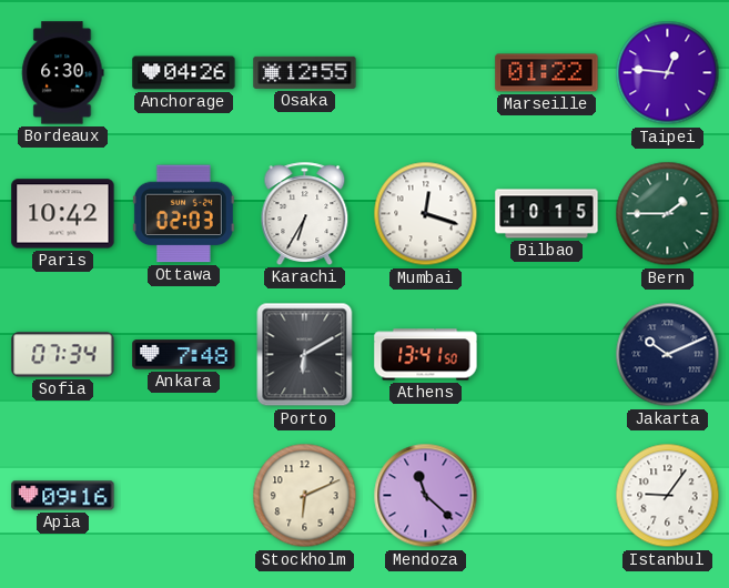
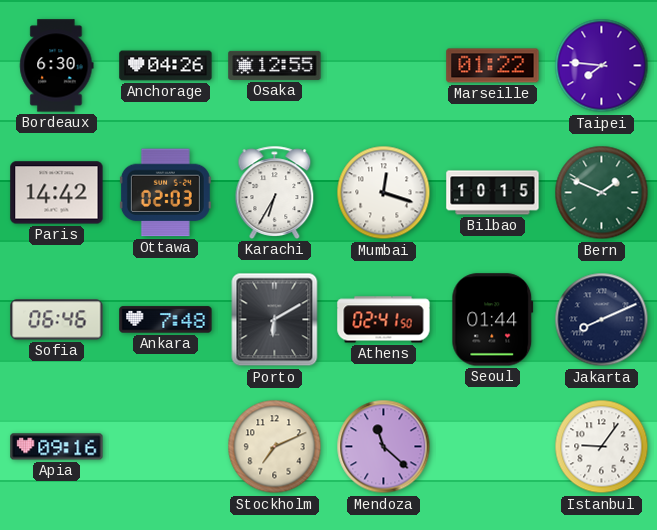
Taipei: 12:46 -> 7:46
Paris: 10:42 -> 14:42
Bern: 1:45 -> 1:49
Sofia: 07:34 -> 06:46
Athens: 13:41 -> 02:41
Seoul: none -> 01:44
Jakarta: 10:11 -> 8:11
Stockholm: 6:11 -> 7:11
